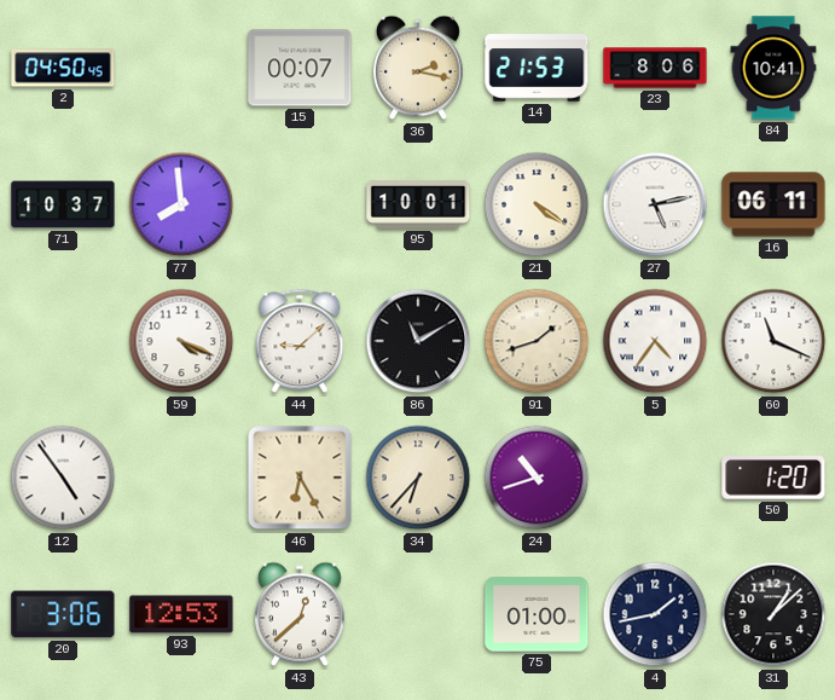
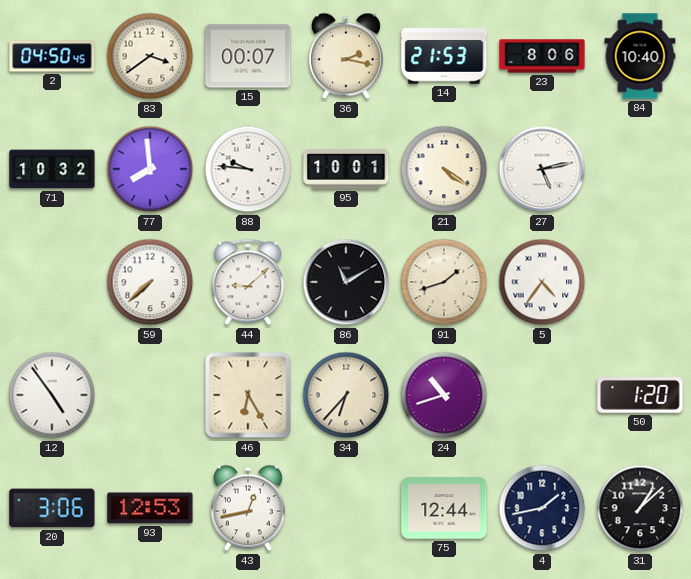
83: none -> 3:39
84: 10:41 -> 10:40
71: 10:37 -> 10:32
88: none -> 9:46
16: 06:11 -> none
59: 4:19 -> 7:38
60: 11:19 -> none
43: 12:38 -> 12:43
75: 01:00 -> 12:44
